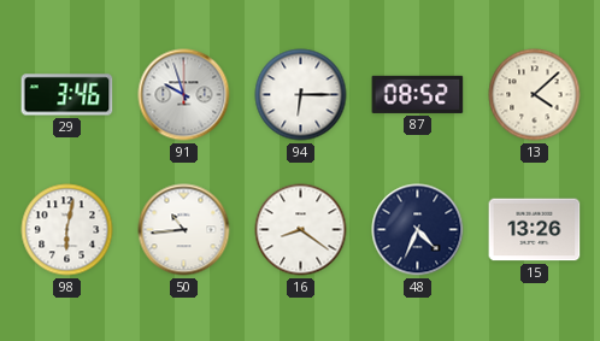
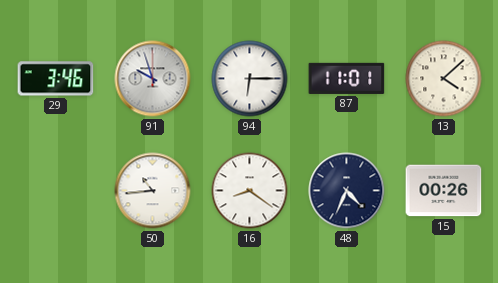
87: 08:52 -> 11:01
98: 6:02 -> none
15: 13:26 -> 00:26
